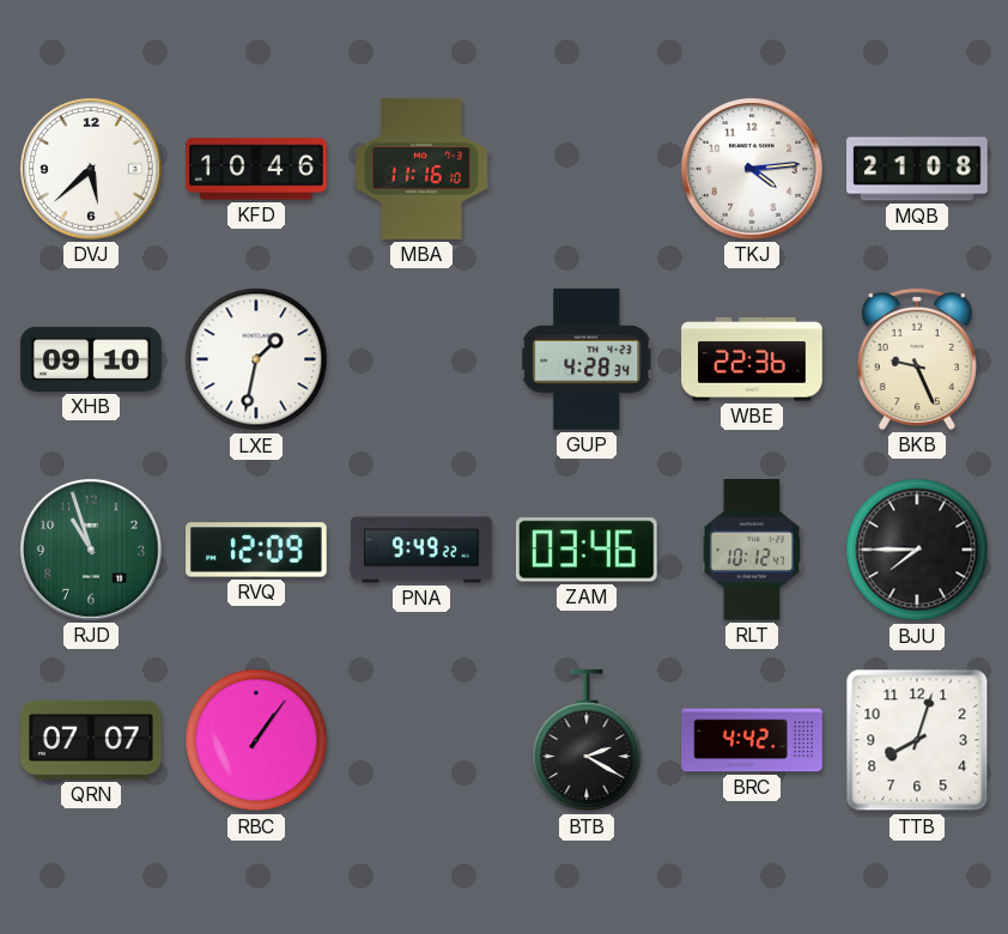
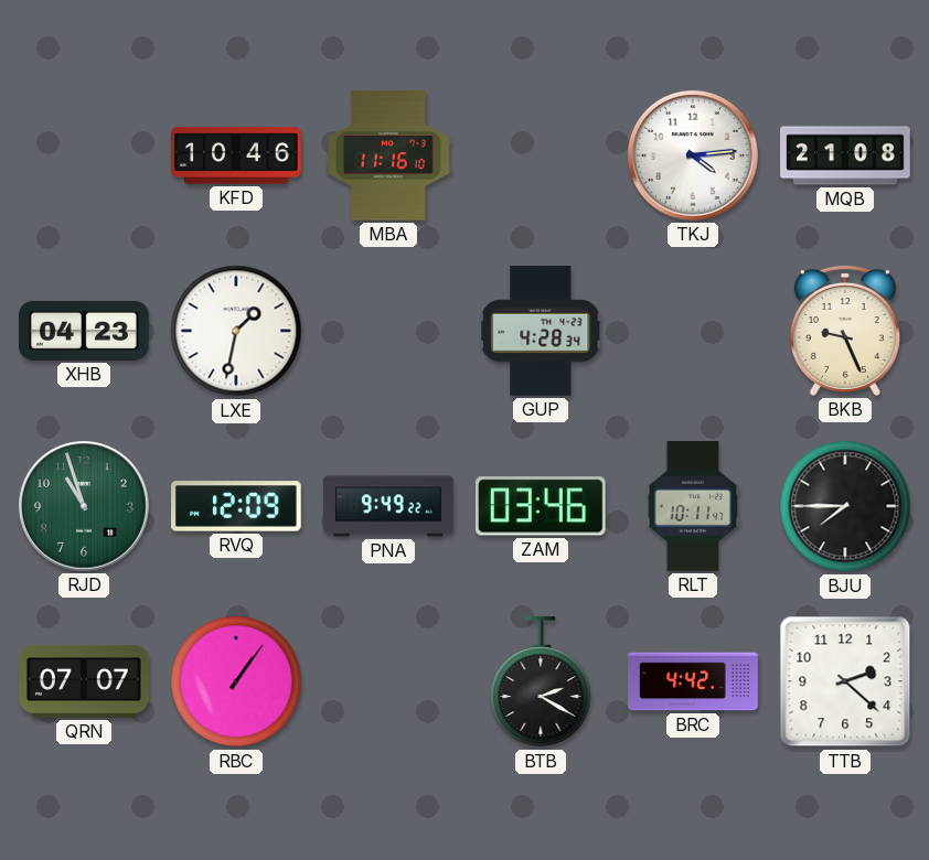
DVJ: 5:38 -> none
XHB: 09:10 -> 04:23
WBE: 22:36 -> none
RLT: 10:12 -> 10:11
TTB: 8:03 -> 2:22
